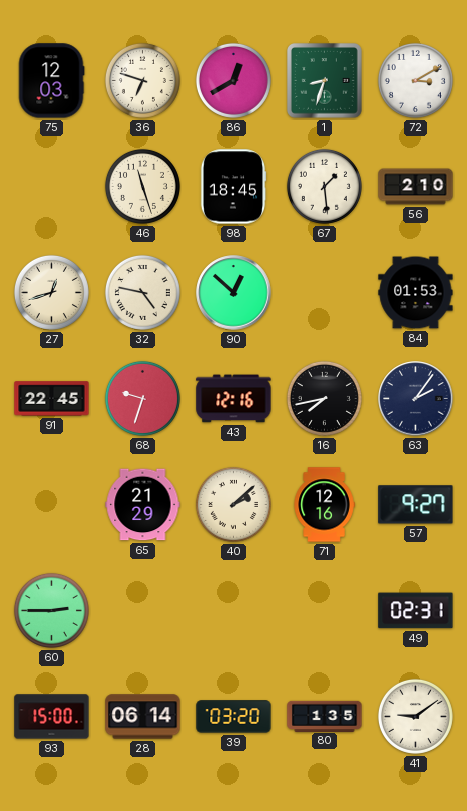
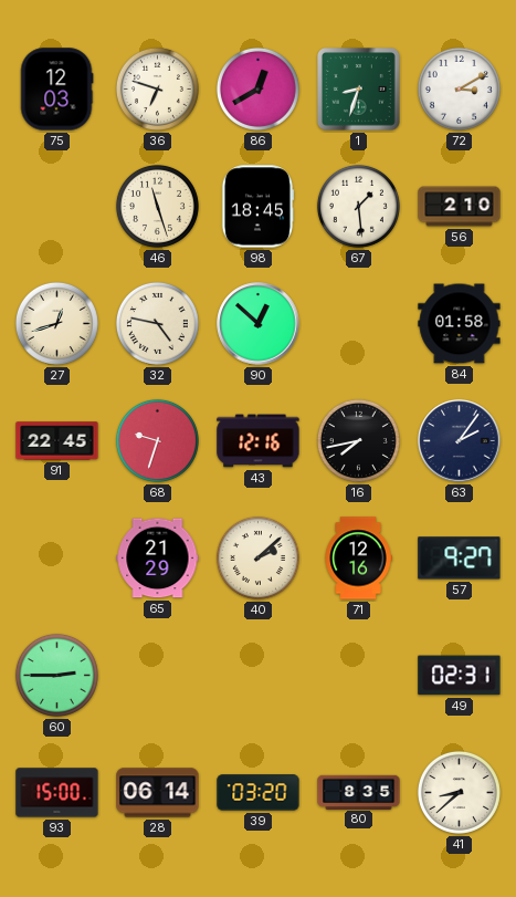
84: 01:53 -> 01:58
80: 1:35 -> 8:35
41: 9:09 -> 8:38
